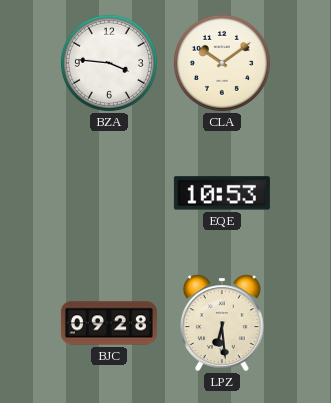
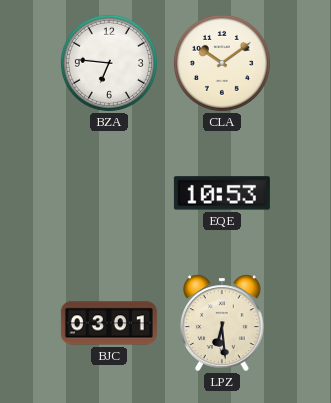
BZA: 3:46 -> 6:46
BJC: 09:28 -> 03:01
